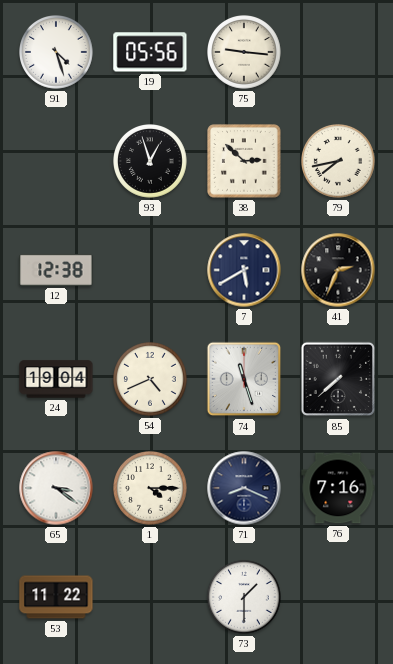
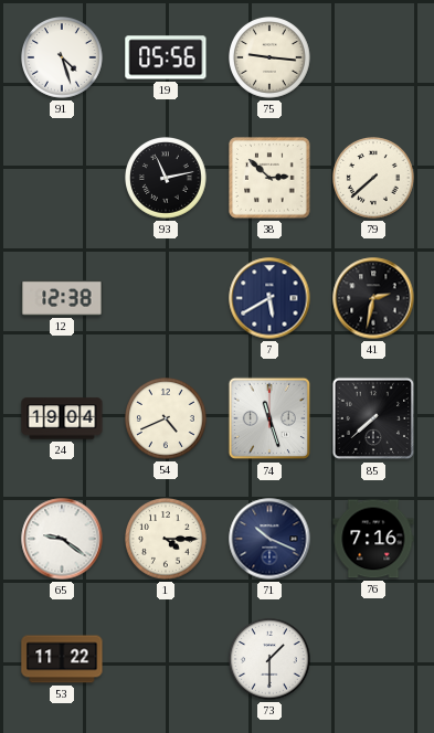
93: 12:57 -> 11:13
79: 7:43 -> 7:38
41: 2:34 -> 2:32
65: 3:21 -> 9:21
71: 8:19 -> 10:19
